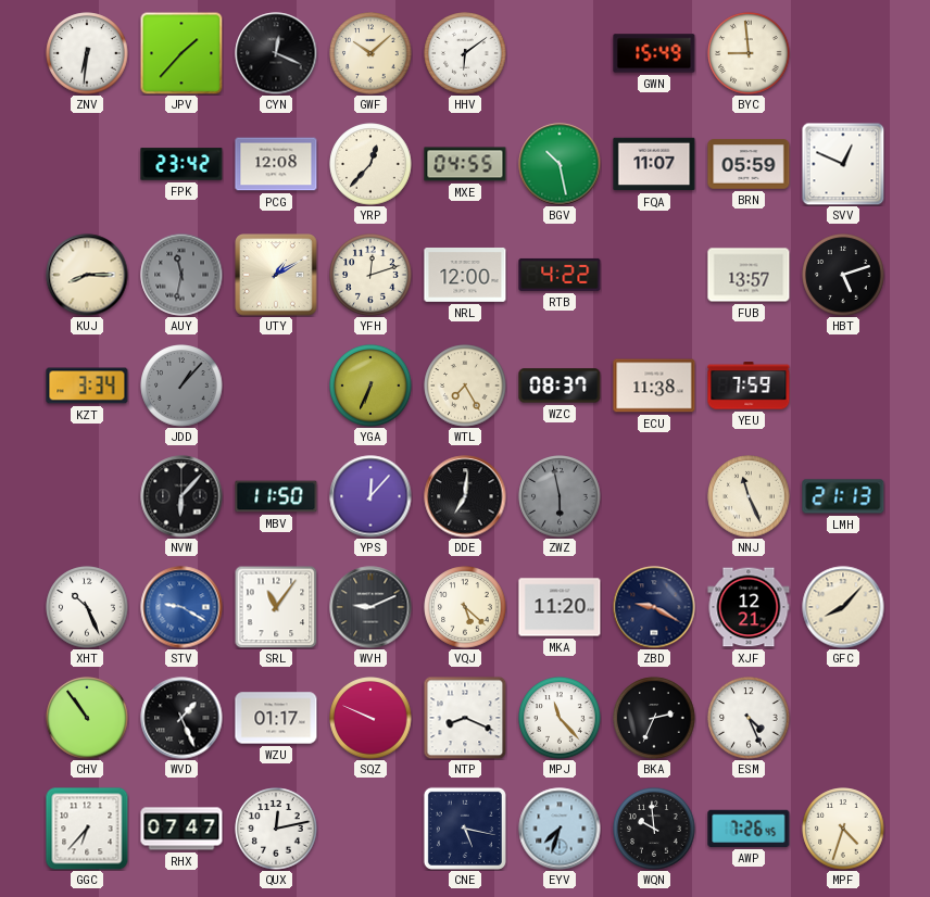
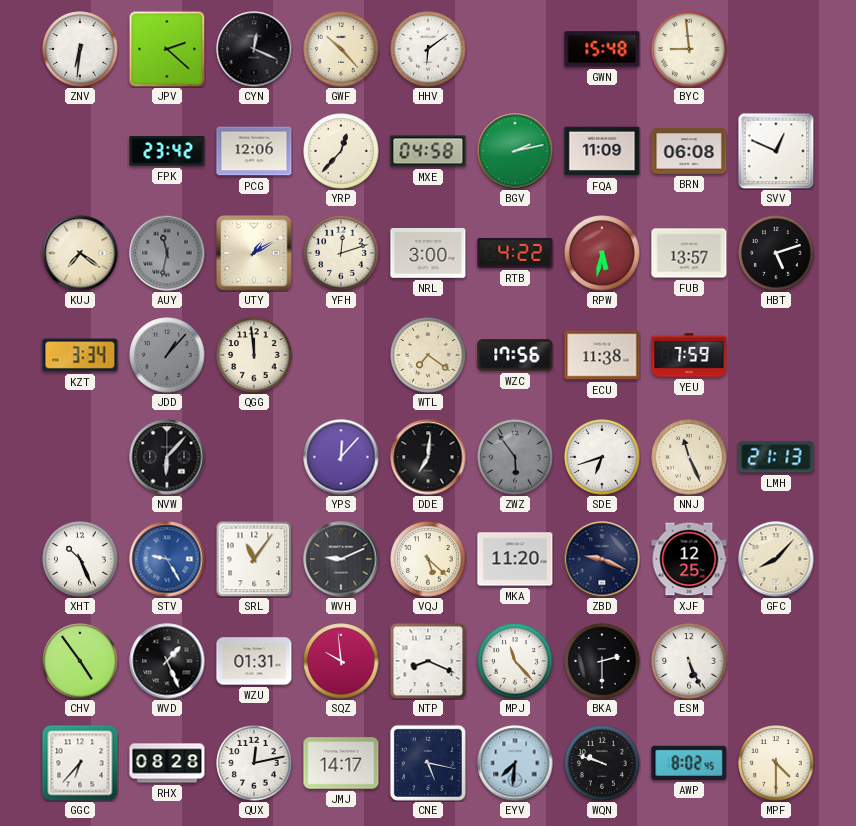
JPV: 1:37 -> 2:22
GWF: 10:08 -> 10:23
GWN: 15:49 -> 15:48
PCG: 12:08 -> 12:06
MXE: 04:55 -> 04:58
BGV: 10:28 -> 2:13
FQA: 11:07 -> 11:09
BRN: 05:59 -> 06:08
KUJ: 8:15 -> 7:21
NRL: 12:00 -> 3:00
RPW: none -> 5:32
QGG: none -> 11:59
YGA: 6:34 -> none
WTL: 7:25 -> 7:21
WZC: 08:37 -> 17:56
MBV: 11:50 -> none
ZWZ: 5:58 -> 5:54
SDE: none -> 6:42
STV: 9:20 -> 9:25
ZBD: 9:20 -> 9:19
XJF: 12:21 -> 12:25
CHV: 10:54 -> 4:54
WZU: 01:17 -> 01:31
SQZ: 9:49 -> 9:59
BKA: 2:34 -> 2:30
ESM: 4:26 -> 5:26
RHX: 07:47 -> 08:28
JMJ: none -> 14:17
EYV: 7:33 -> 7:31
WQN: 9:59 -> 9:48
AWP: 7:26 -> 8:02
MPF: 4:33 -> 4:30
